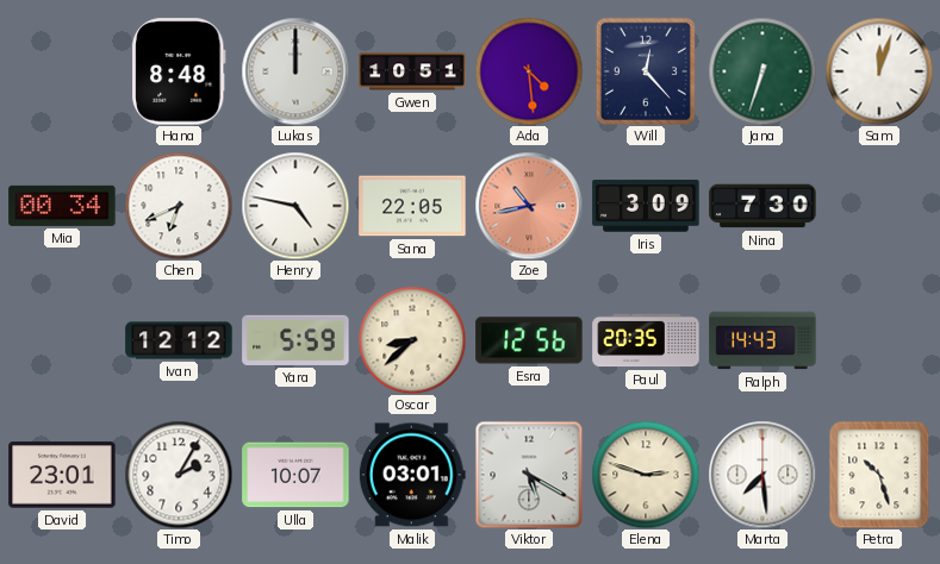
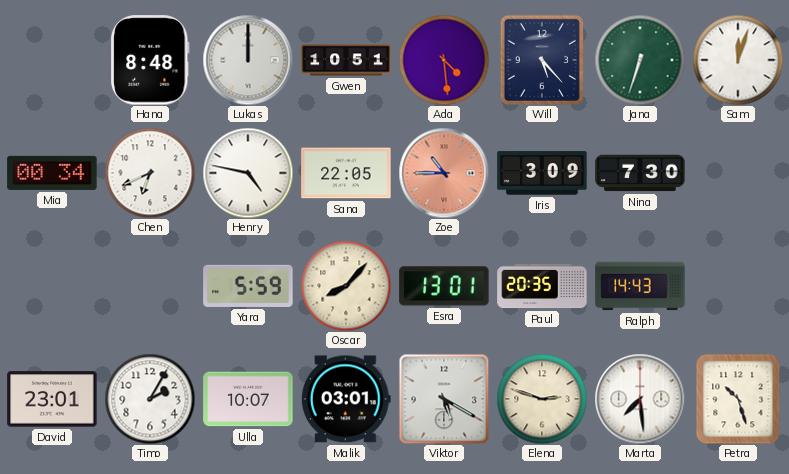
Will: 12:23 -> 5:23
Zoe: 10:43 -> 10:45
Ivan: 12:12 -> none
Oscar: 8:38 -> 8:07
Esra: 12:56 -> 13:01
